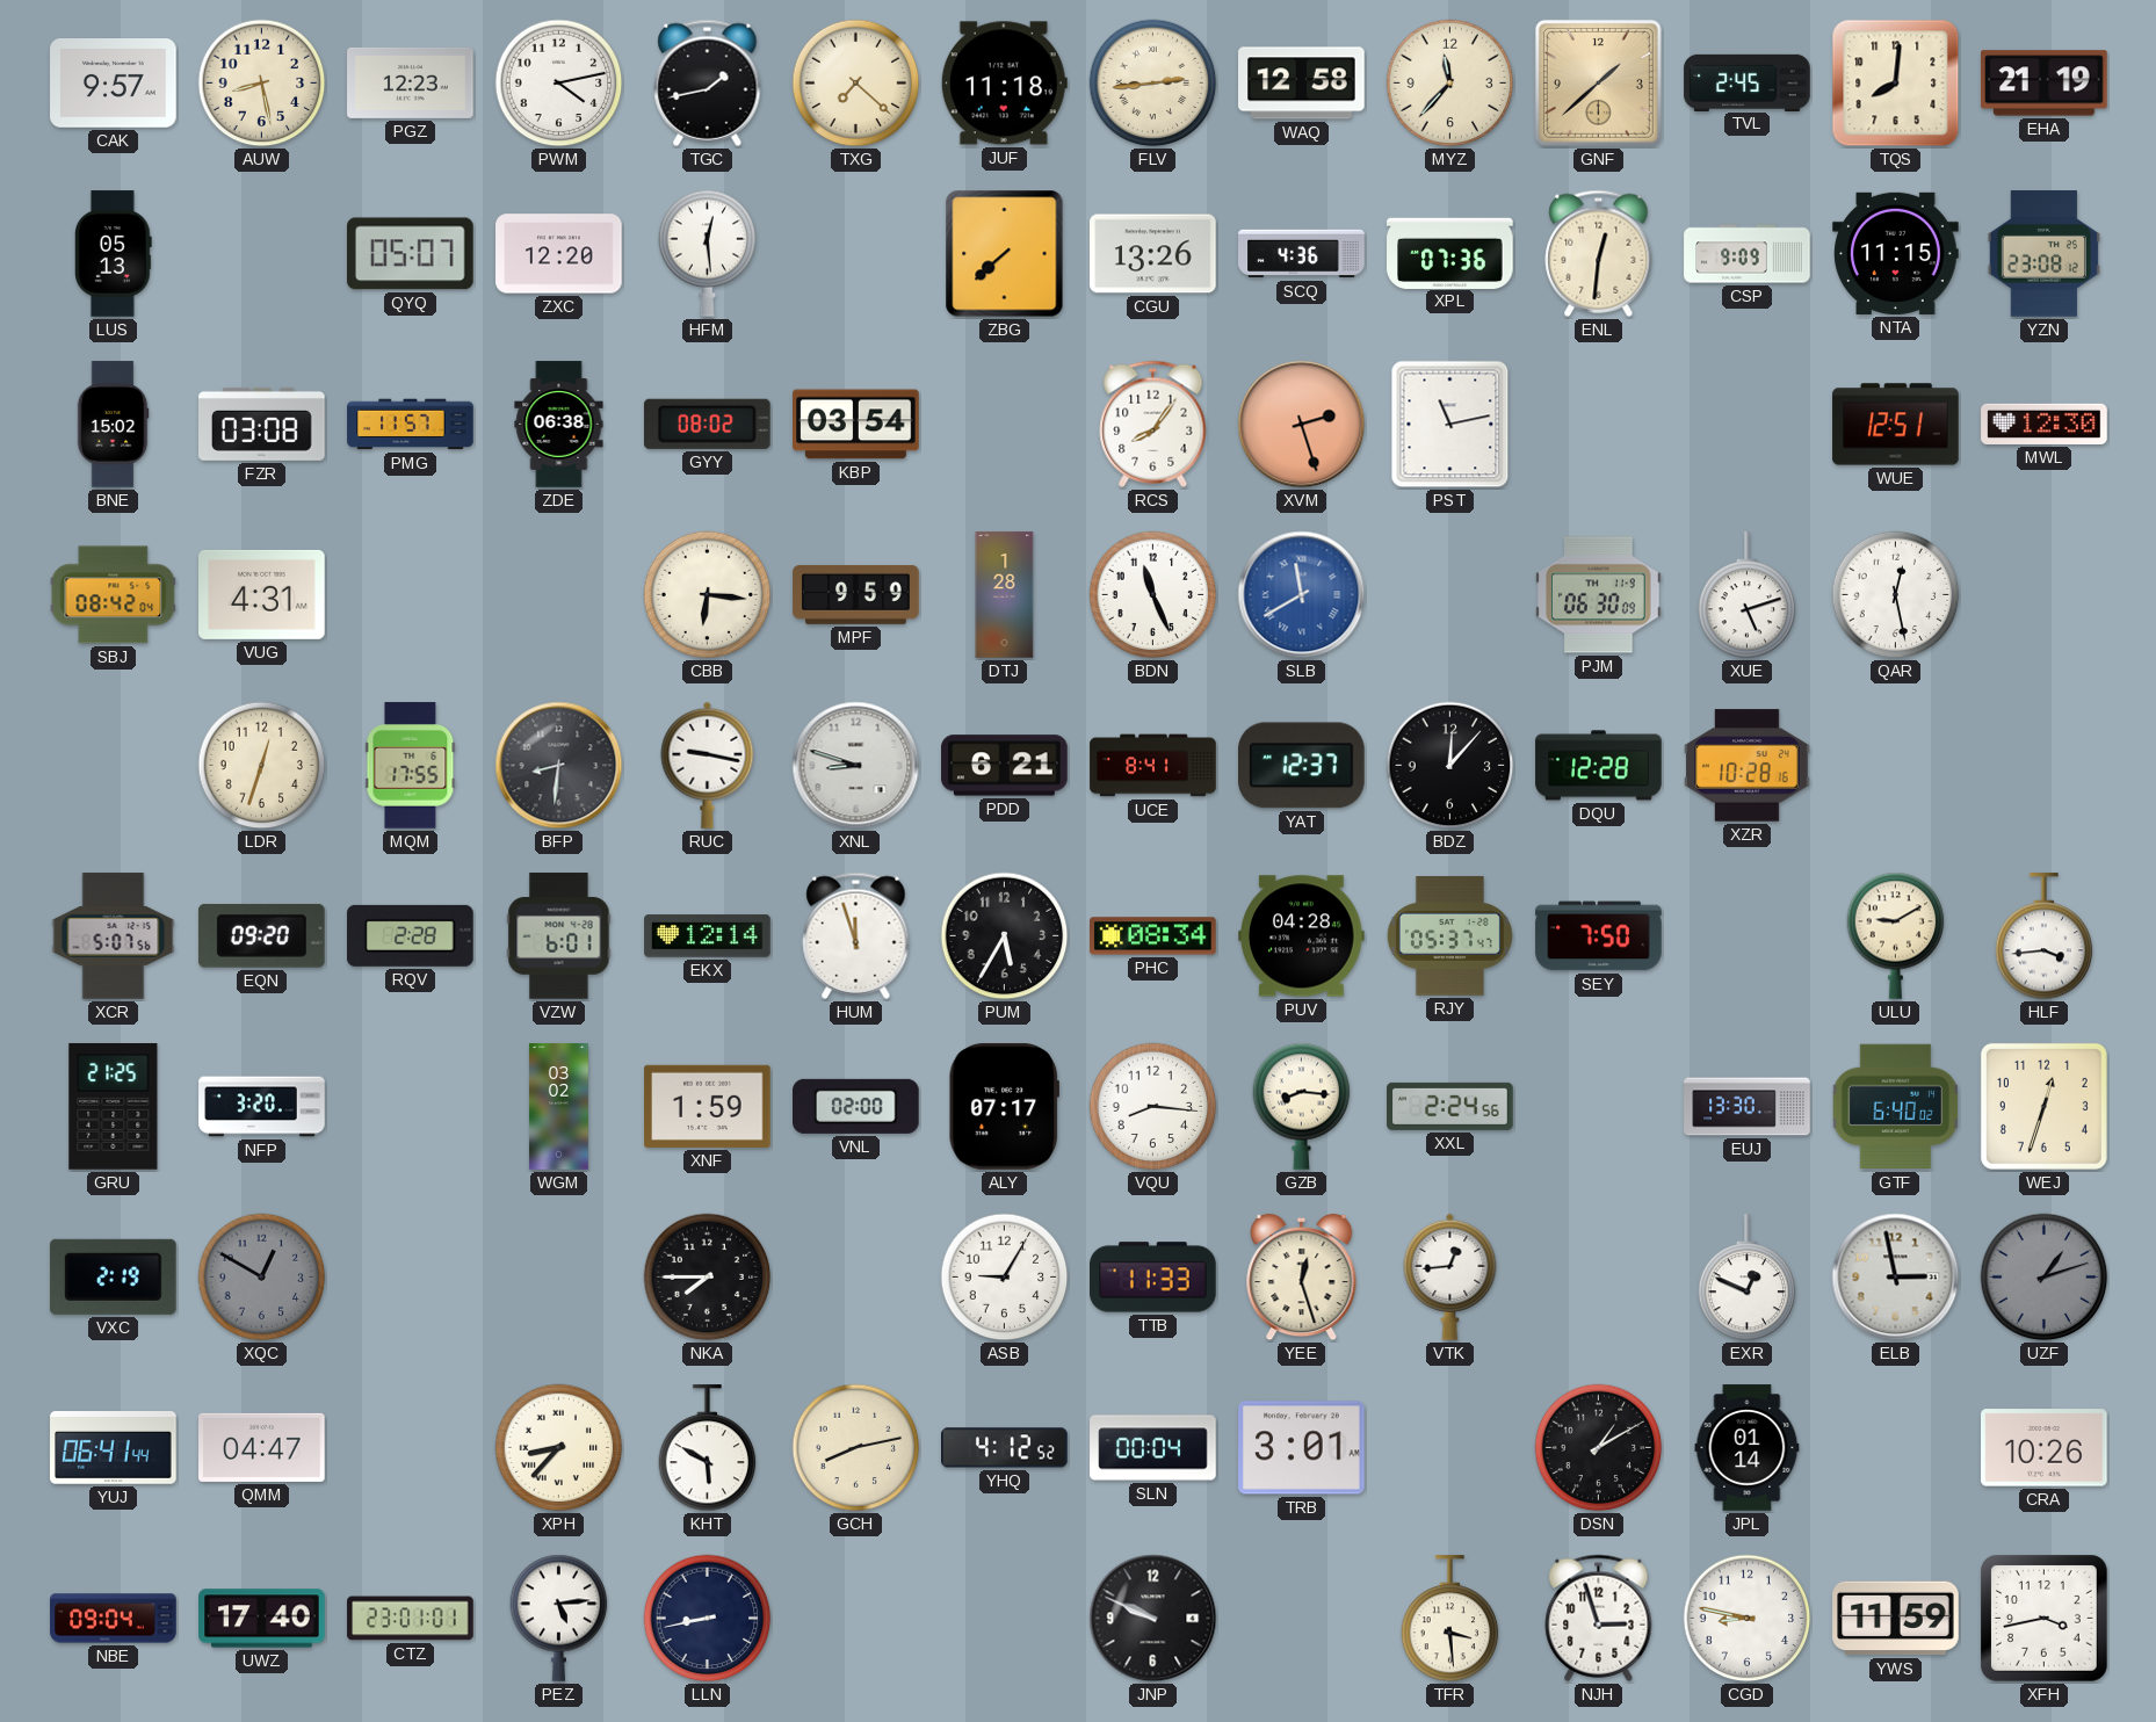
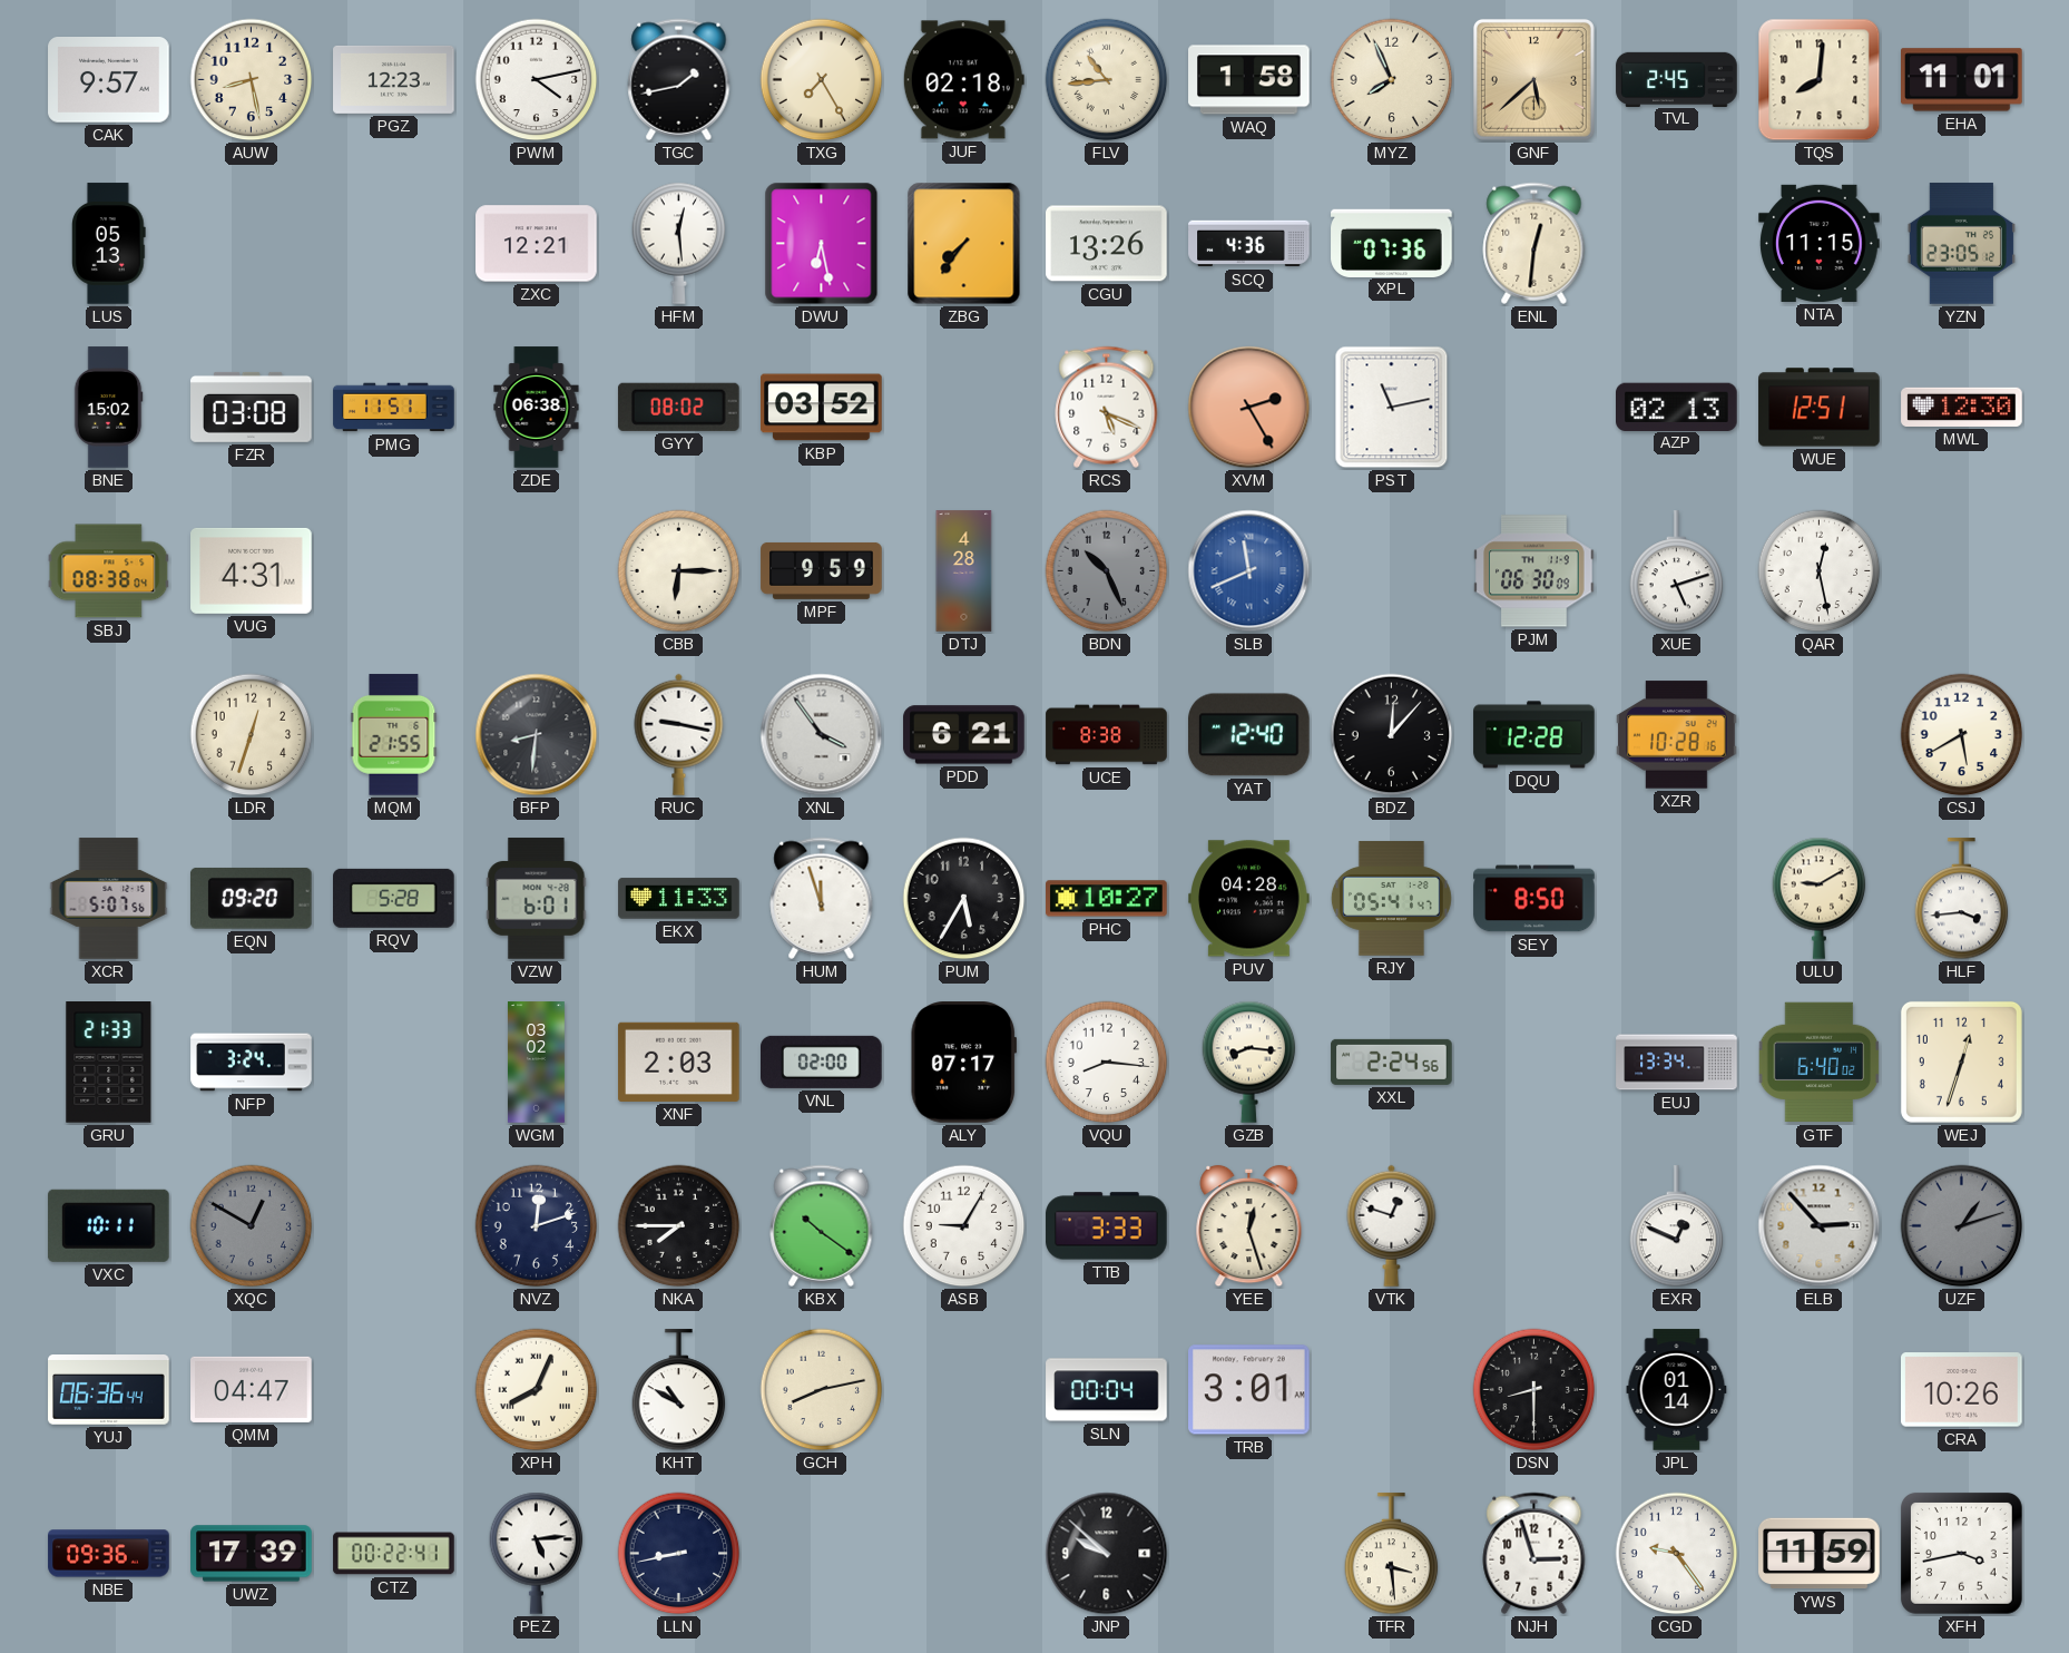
TXG: 7:22 -> 7:25
JUF: 11:18 -> 02:18
FLV: 2:44 -> 10:44
WAQ: 12:58 -> 1:58
MYZ: 11:37 -> 7:56
GNF: 1:38 -> 5:38
EHA: 21:19 -> 11:01
QYQ: 05:07 -> none
ZXC: 12:20 -> 12:21
DWU: none -> 6:28
ZBG: 7:38 -> 7:36
CSP: 9:09 -> none
YZN: 23:08 -> 23:05
PMG: 11:57 -> 11:51
KBP: 03:54 -> 03:52
RCS: 8:06 -> 5:19
XVM: 2:27 -> 2:25
AZP: none -> 02:13
SBJ: 08:42 -> 08:38
CBB: 6:16 -> 6:15
DTJ: 1:28 -> 4:28
BDN: 11:26 -> 10:26
BDN dial: white -> grey
SLB: 11:40 -> 11:41
MQM: 17:55 -> 21:55
XNL: 8:48 -> 3:54
UCE: 8:41 -> 8:38
YAT: 12:37 -> 12:40
CSJ: none -> 5:40
RQV: 2:28 -> 5:28
EKX: 12:14 -> 11:33
PHC: 08:34 -> 10:27
RJY: 05:37 -> 05:41
SEY: 7:50 -> 8:50
GRU: 21:25 -> 21:33
NFP: 3:20 -> 3:24
XNF: 1:59 -> 2:03
EUJ: 13:30 -> 13:34
VXC: 2:19 -> 10:11
NVZ: none -> 12:12
KBX: none -> 10:21
TTB: 11:33 -> 3:33
VTK: 12:44 -> 12:48
ELB: 2:58 -> 2:53
YUJ: 06:41 -> 06:36
XPH: 8:37 -> 8:04
KHT: 5:50 -> 10:50
YHQ: 4:12 -> none
DSN: 1:10 -> 8:30
NBE: 09:04 -> 09:36
UWZ: 17:40 -> 17:39
CTZ: 23:01 -> 00:22
JNP: 9:49 -> 9:52
CGD: 8:47 -> 9:24
